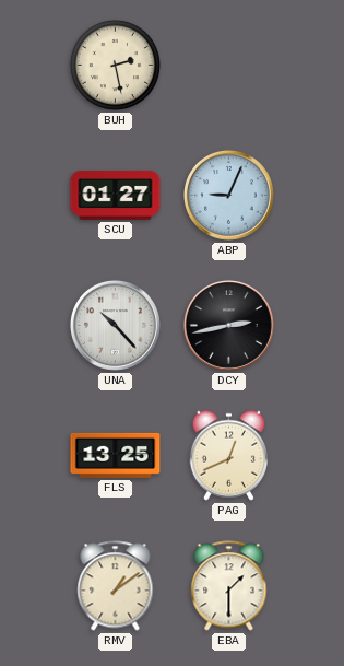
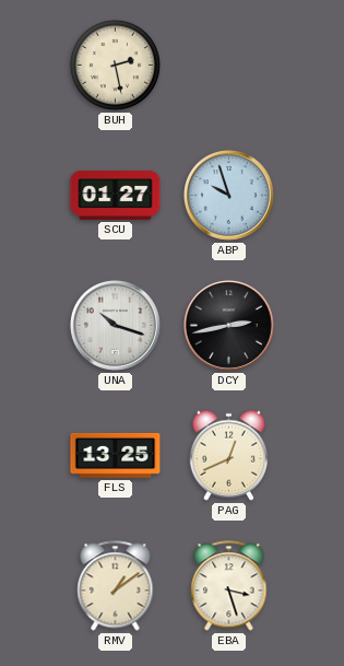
ABP: 9:04 -> 9:57
UNA: 10:23 -> 10:18
EBA: 1:30 -> 3:27
